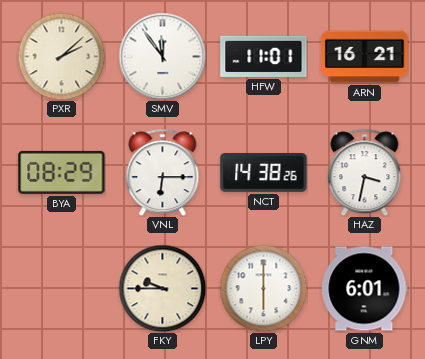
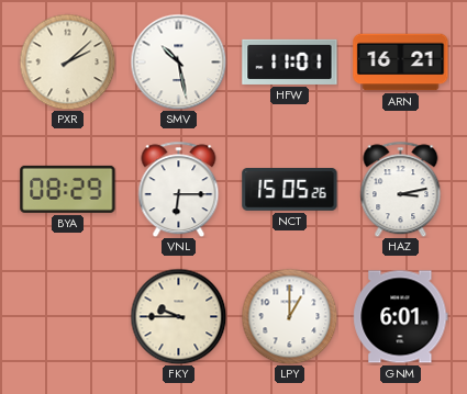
SMV: 11:54 -> 10:28
NCT: 14:38 -> 15:05
HAZ: 3:32 -> 3:13
LPY: 6:00 -> 1:00
